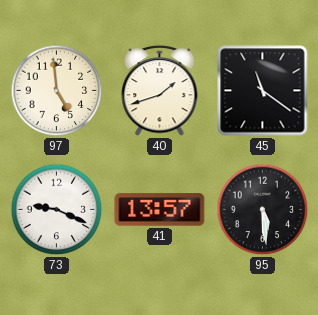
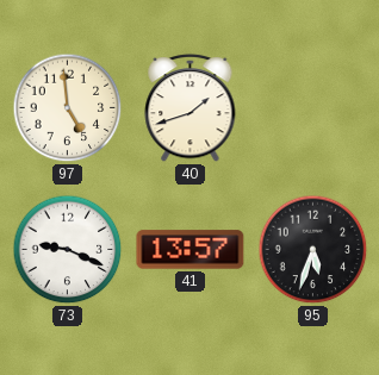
45: 11:21 -> none
95: 5:29 -> 5:33
